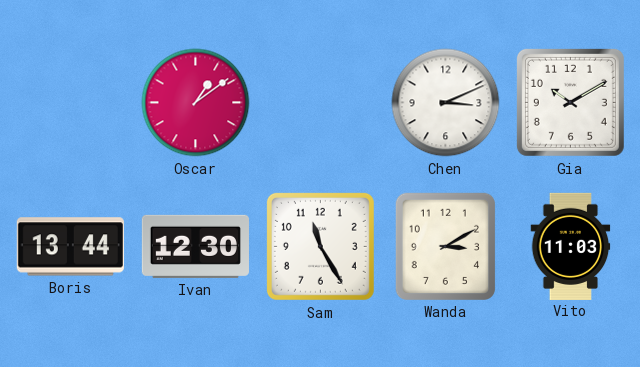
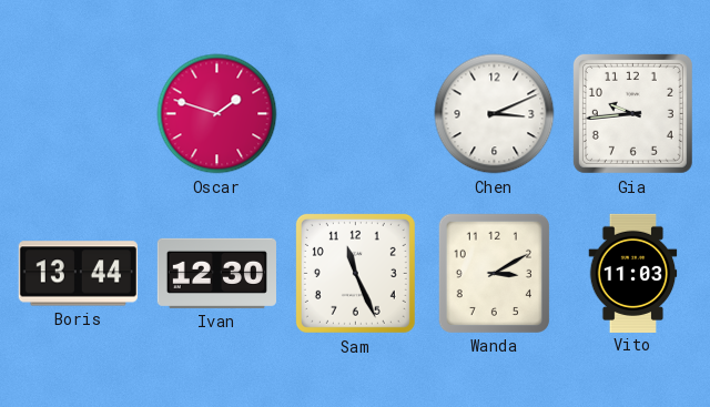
Oscar: 1:09 -> 1:48
Gia: 10:10 -> 9:44
Sam: 11:25 -> 11:26
